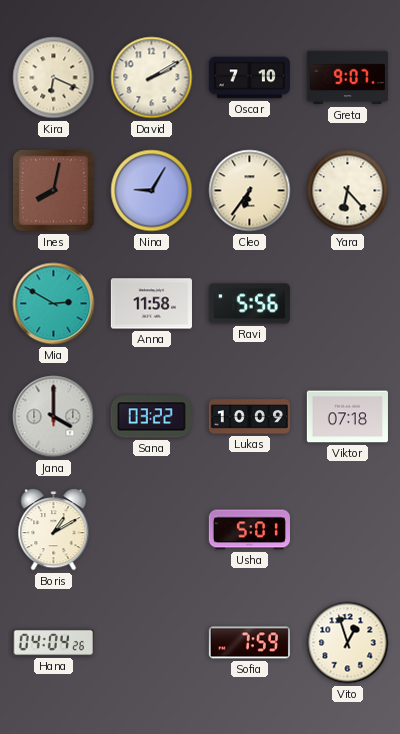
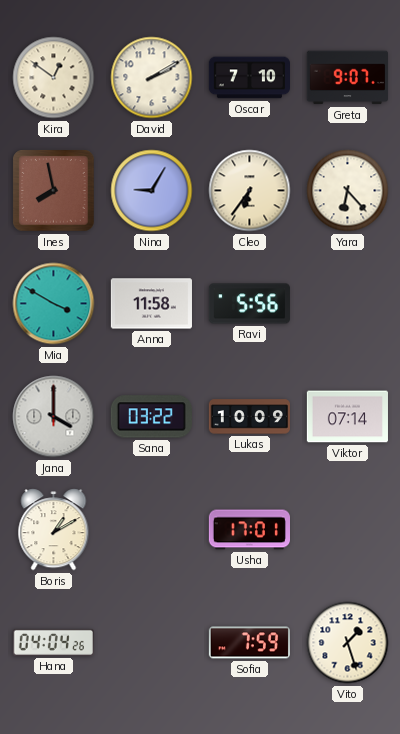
Kira: 6:19 -> 12:51
Ines: 8:02 -> 7:58
Mia: 2:50 -> 3:50
Viktor: 07:18 -> 07:14
Usha: 5:01 -> 17:01
Vito: 12:57 -> 1:27
